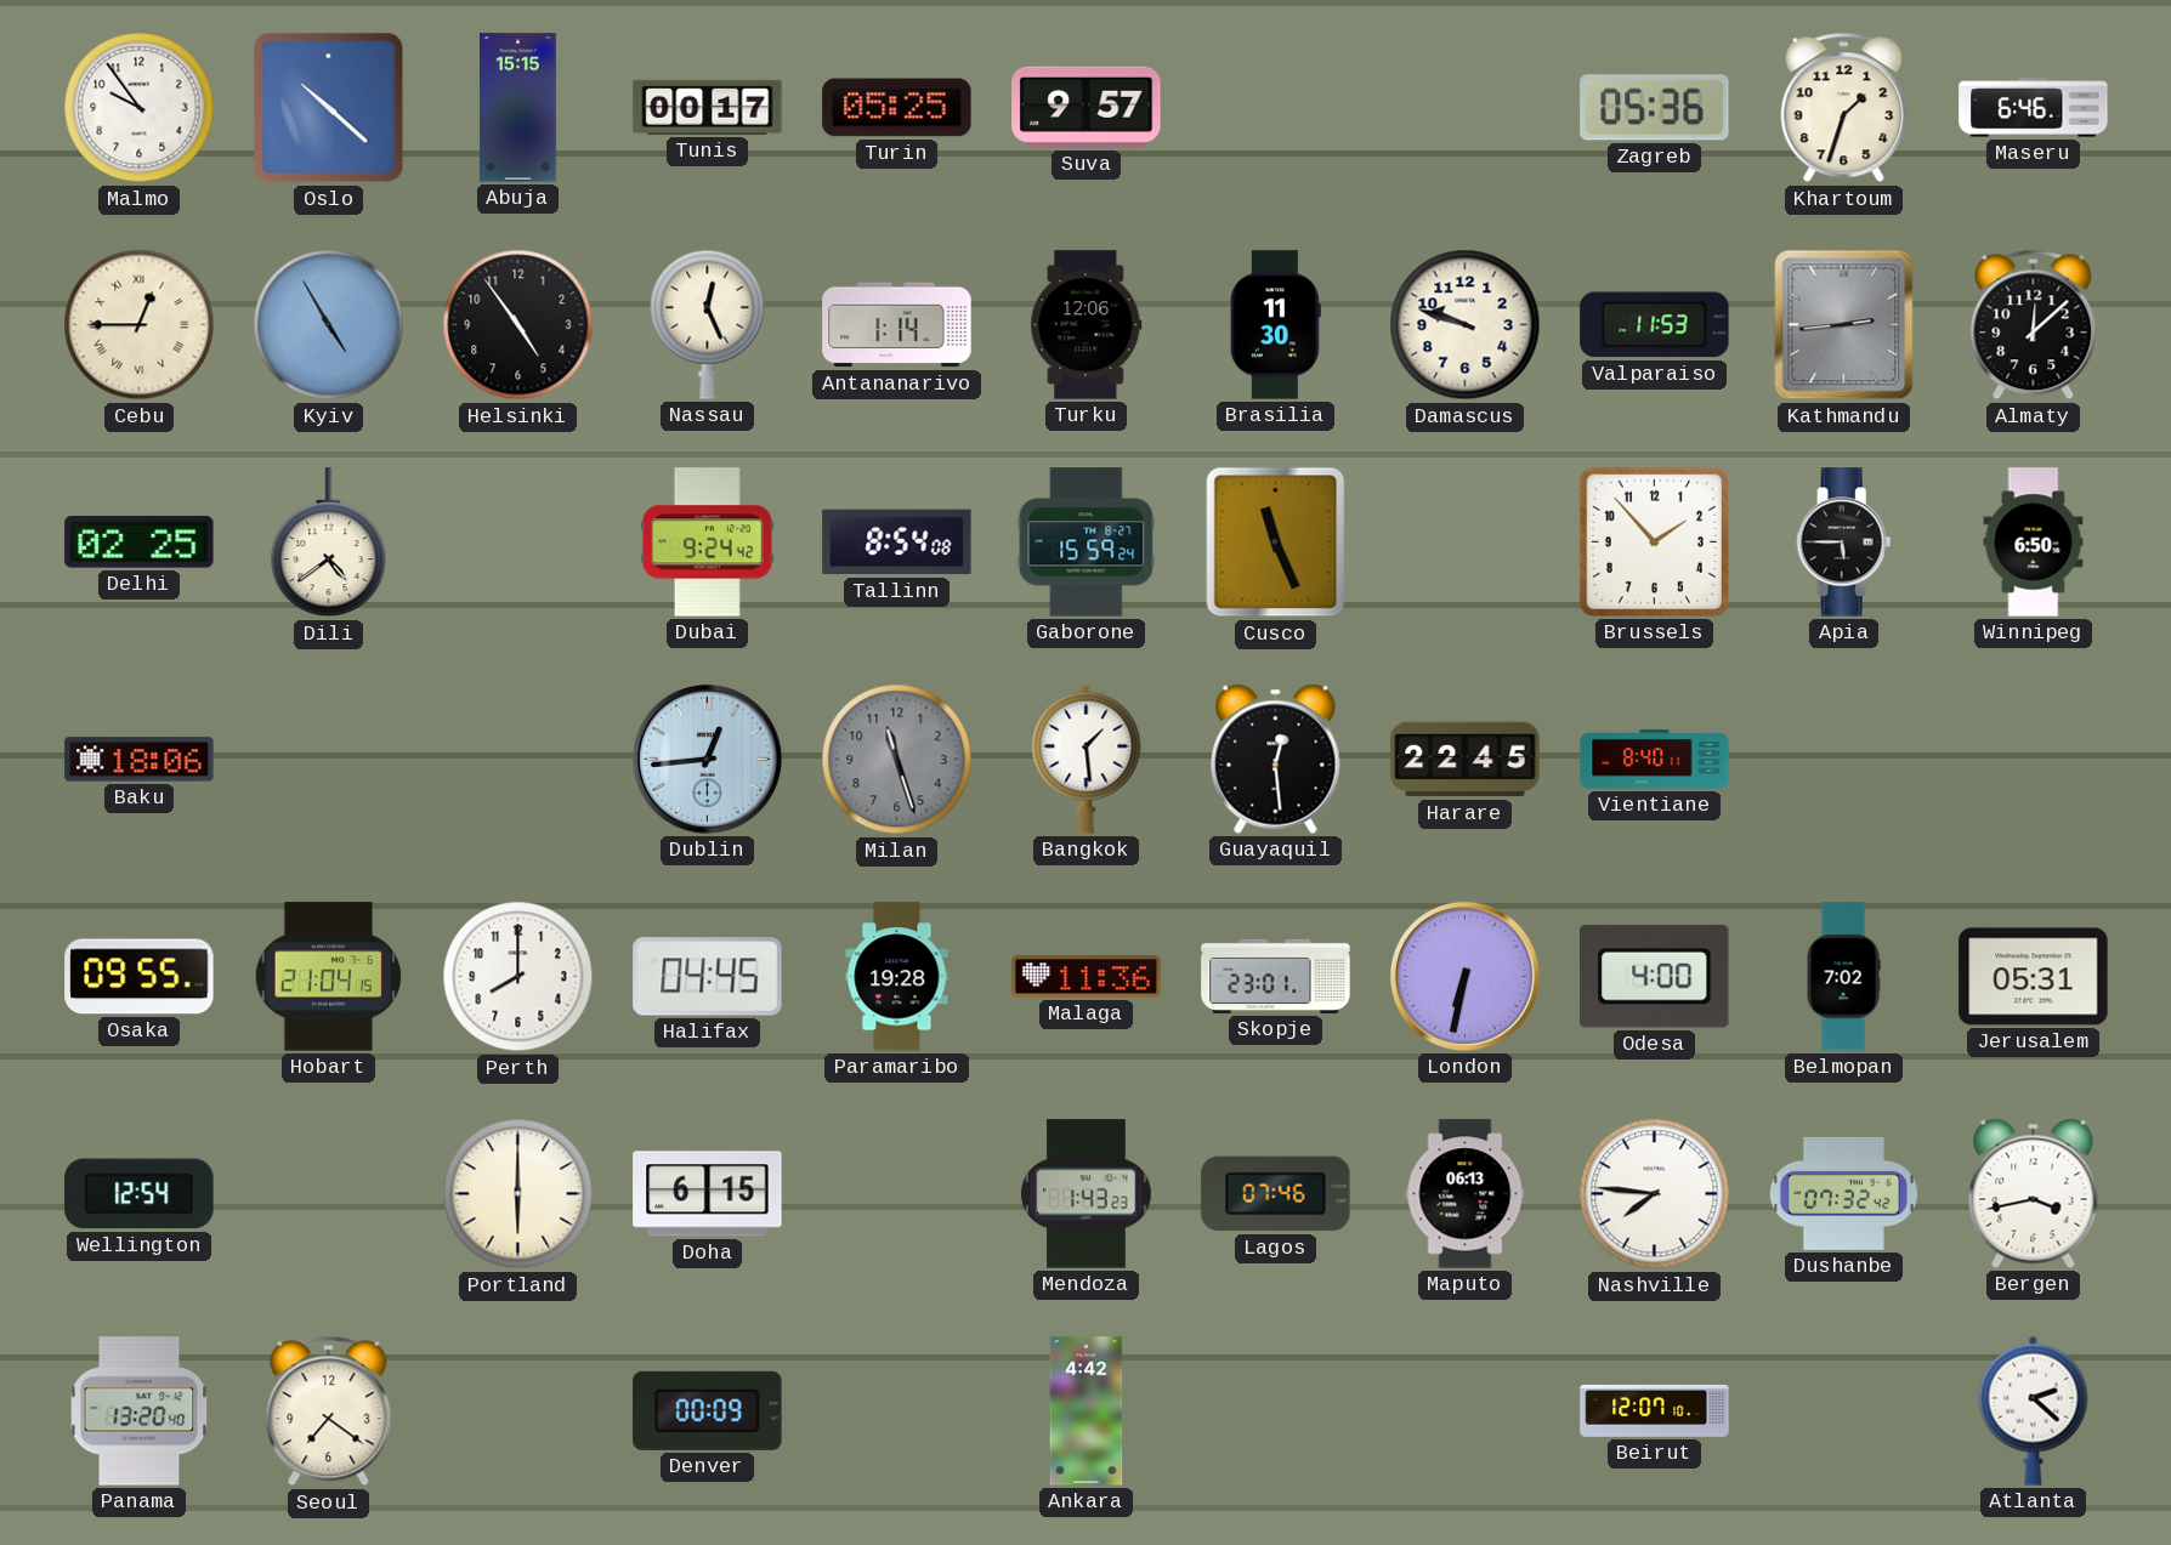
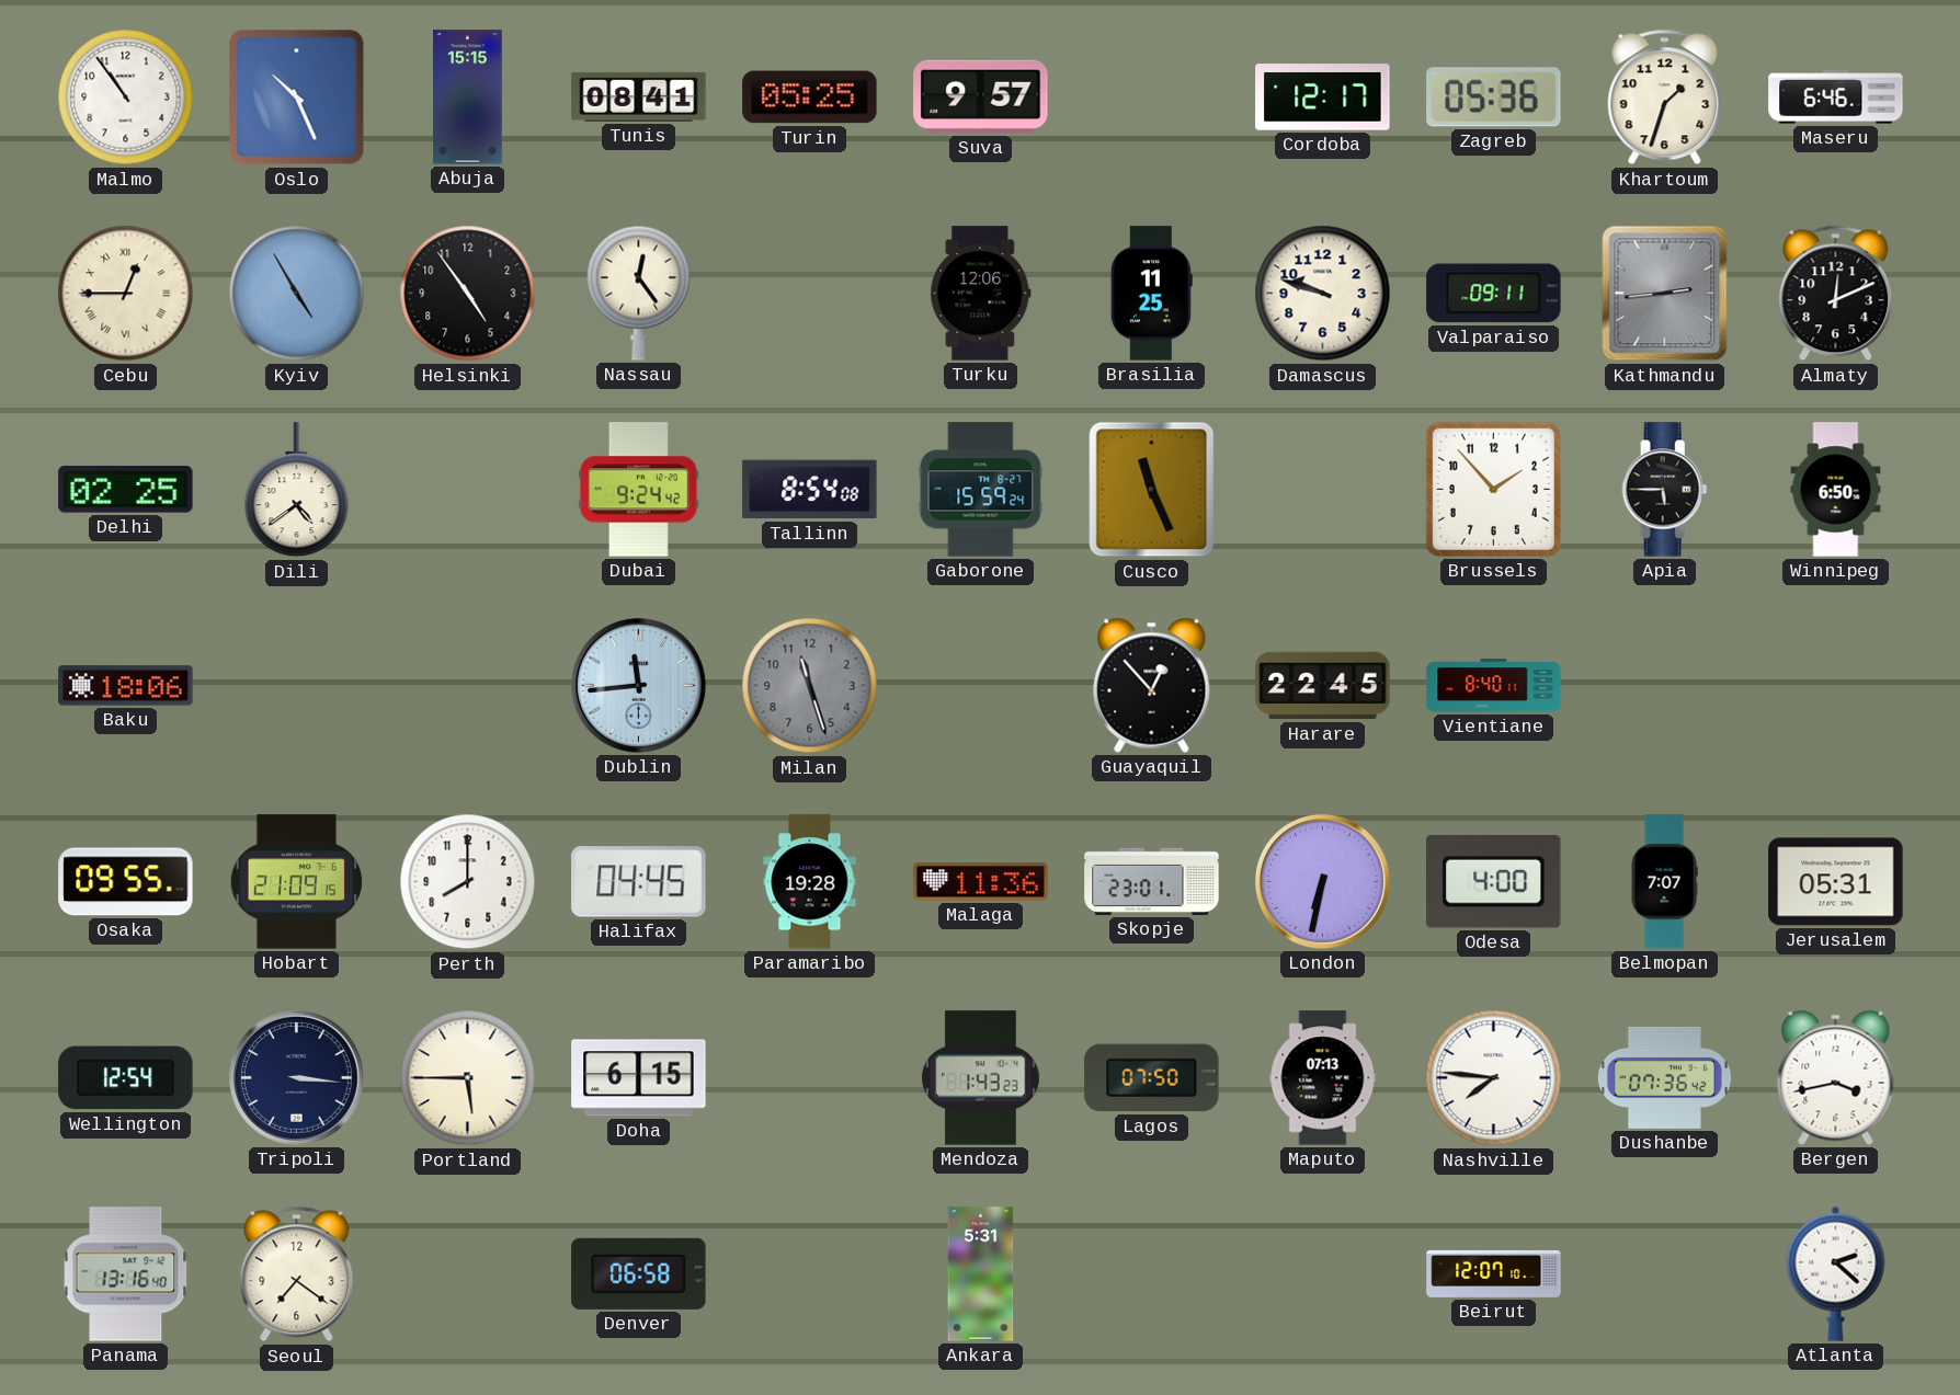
Malmo: 9:54 -> 10:54
Oslo: 10:22 -> 10:26
Tunis: 00:17 -> 08:41
Cordoba: none -> 12:17
Nassau: 12:26 -> 12:24
Antananarivo: 1:14 -> none
Brasilia: 11:30 -> 11:25
Valparaiso: 11:53 -> 09:11
Almaty: 12:08 -> 12:11
Dublin: 12:44 -> 11:44
Bangkok: 1:29 -> none
Guayaquil: 12:29 -> 12:53
Hobart: 21:04 -> 21:09
Belmopan: 7:02 -> 7:07
Tripoli: none -> 3:16
Portland: 6:00 -> 5:45
Lagos: 07:46 -> 07:50
Maputo: 06:13 -> 07:13
Dushanbe: 07:32 -> 07:36
Panama: 13:20 -> 13:16
Denver: 00:09 -> 06:58
Ankara: 4:42 -> 5:31
